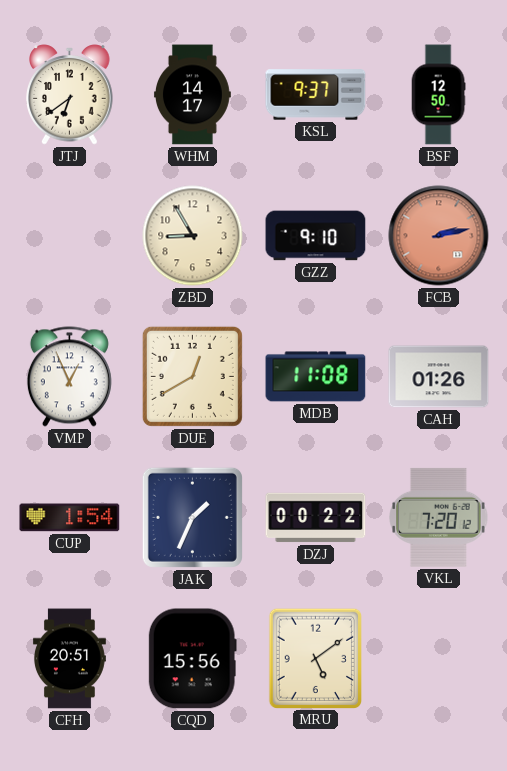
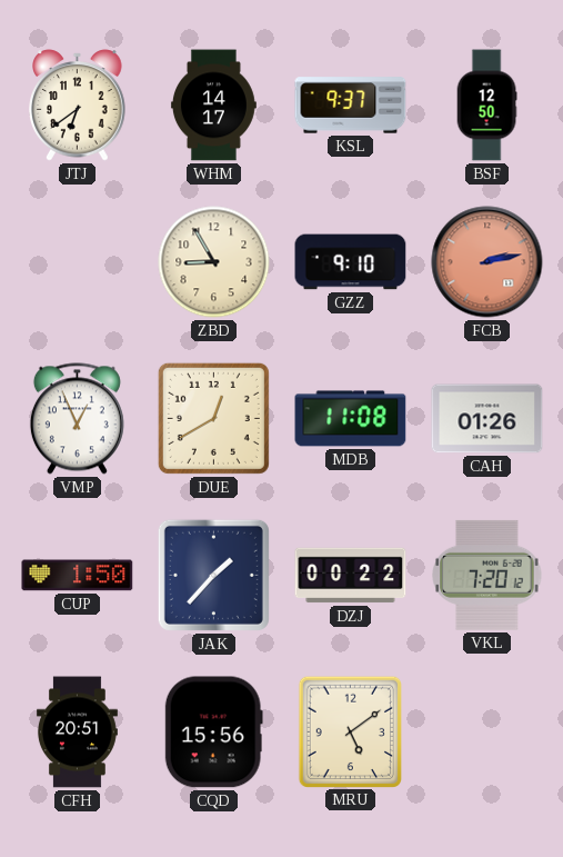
CUP: 1:54 -> 1:50
JAK: 1:34 -> 1:37
